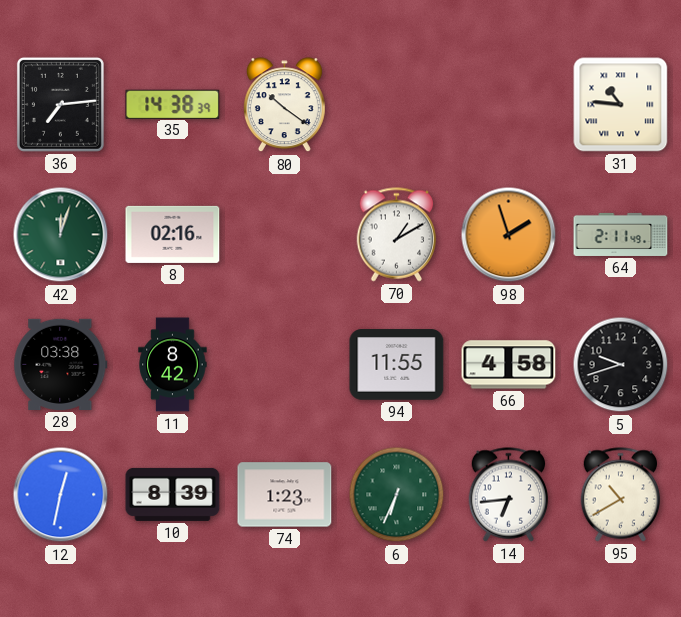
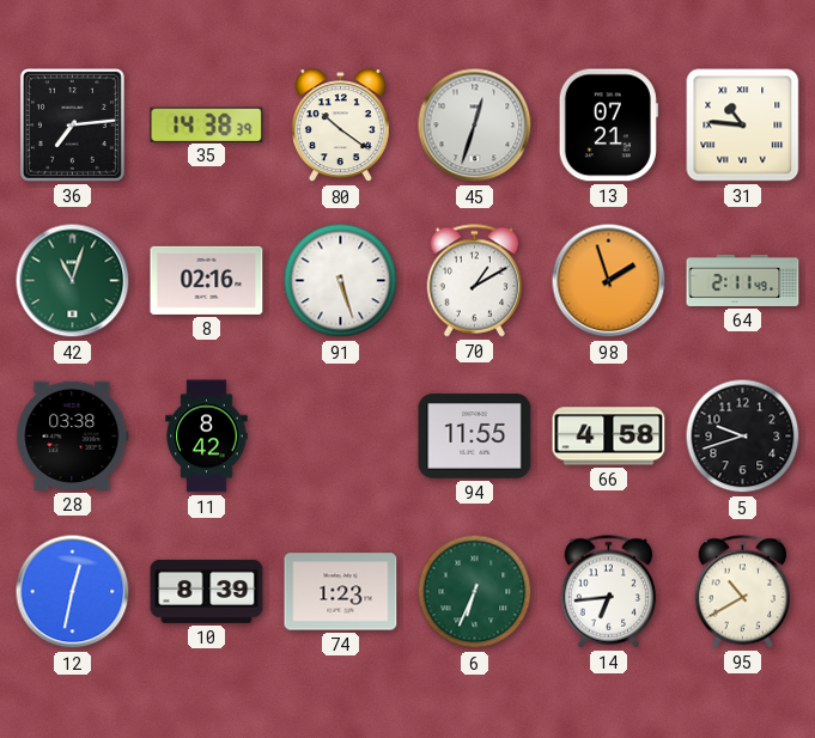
45: none -> 12:33
13: none -> 07:21
42: 12:03 -> 11:03
91: none -> 5:27
